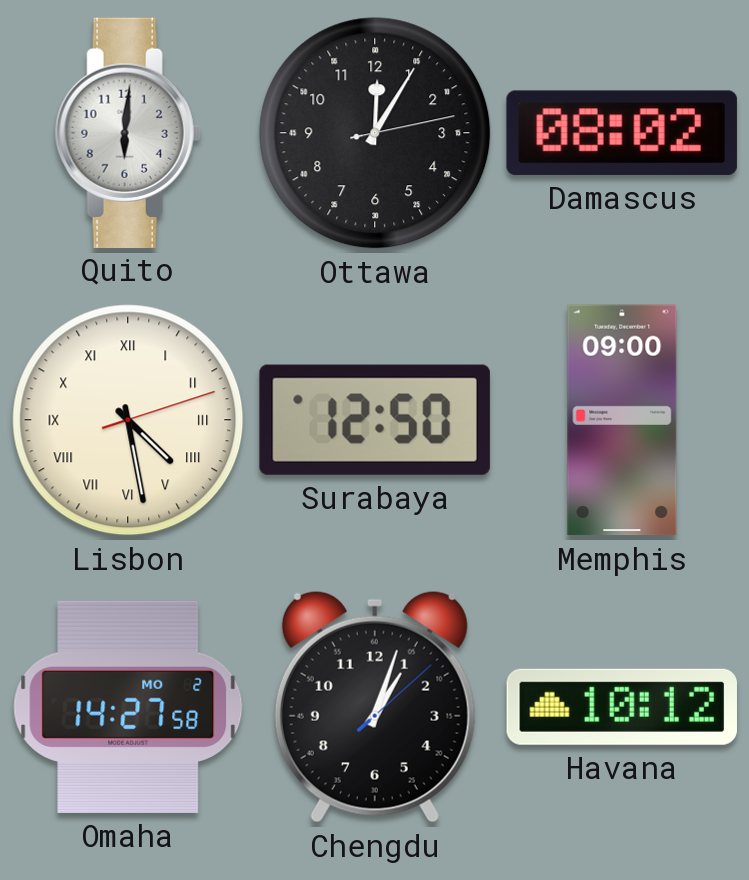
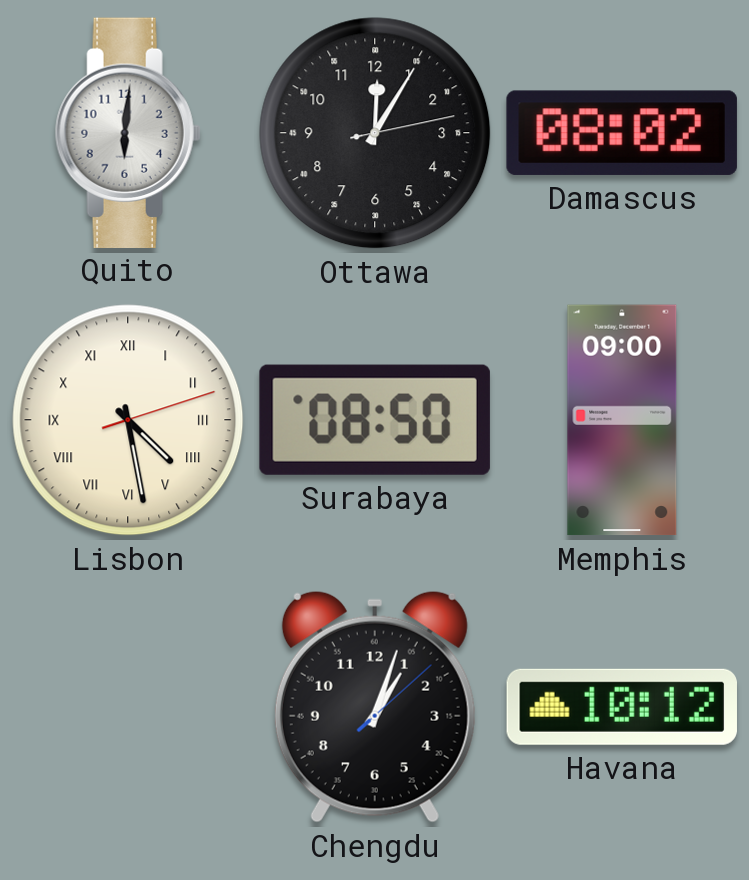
Surabaya: 12:50 -> 08:50
Omaha: 14:27 -> none
